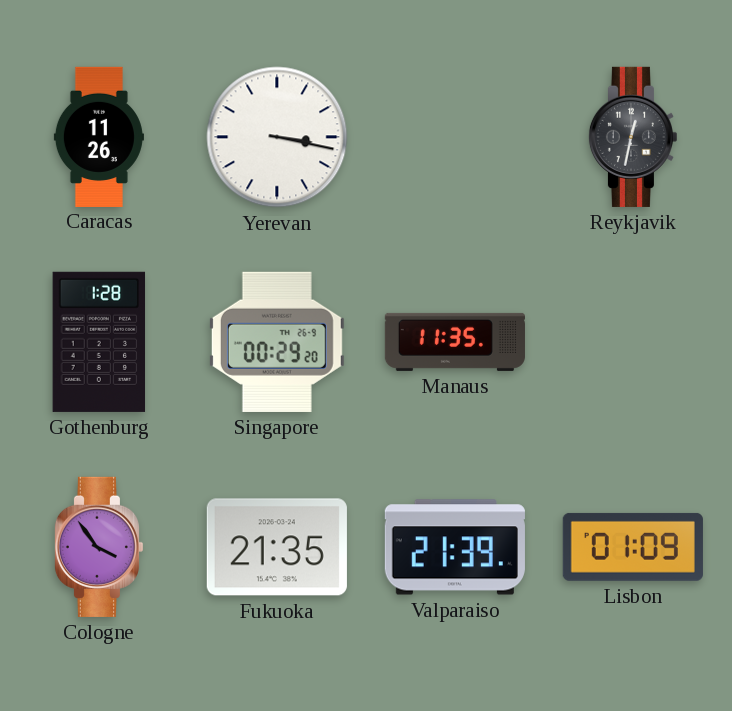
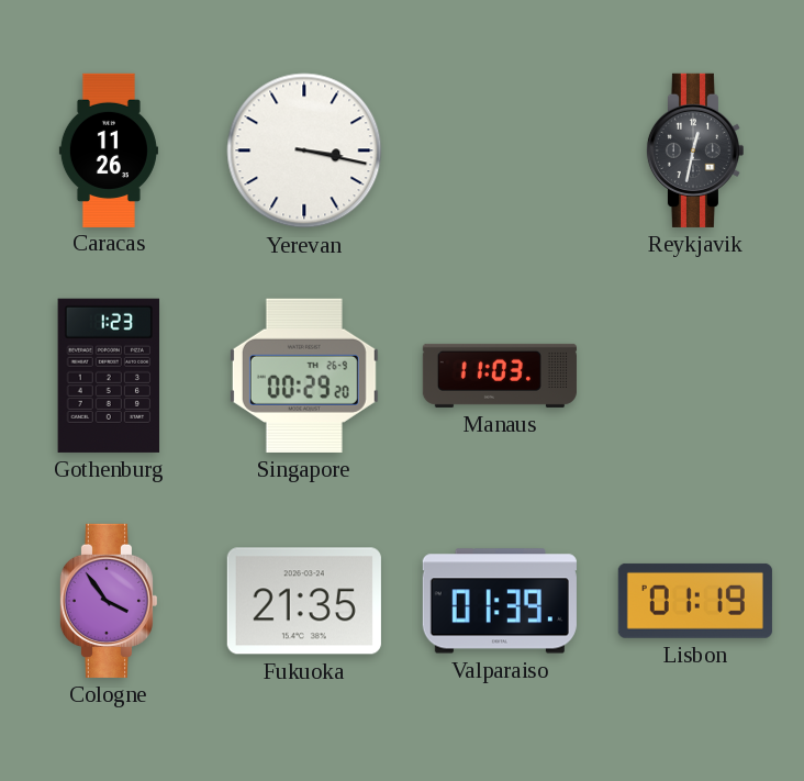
Gothenburg: 1:28 -> 1:23
Manaus: 11:35 -> 11:03
Valparaiso: 21:39 -> 01:39
Lisbon: 01:09 -> 01:19
